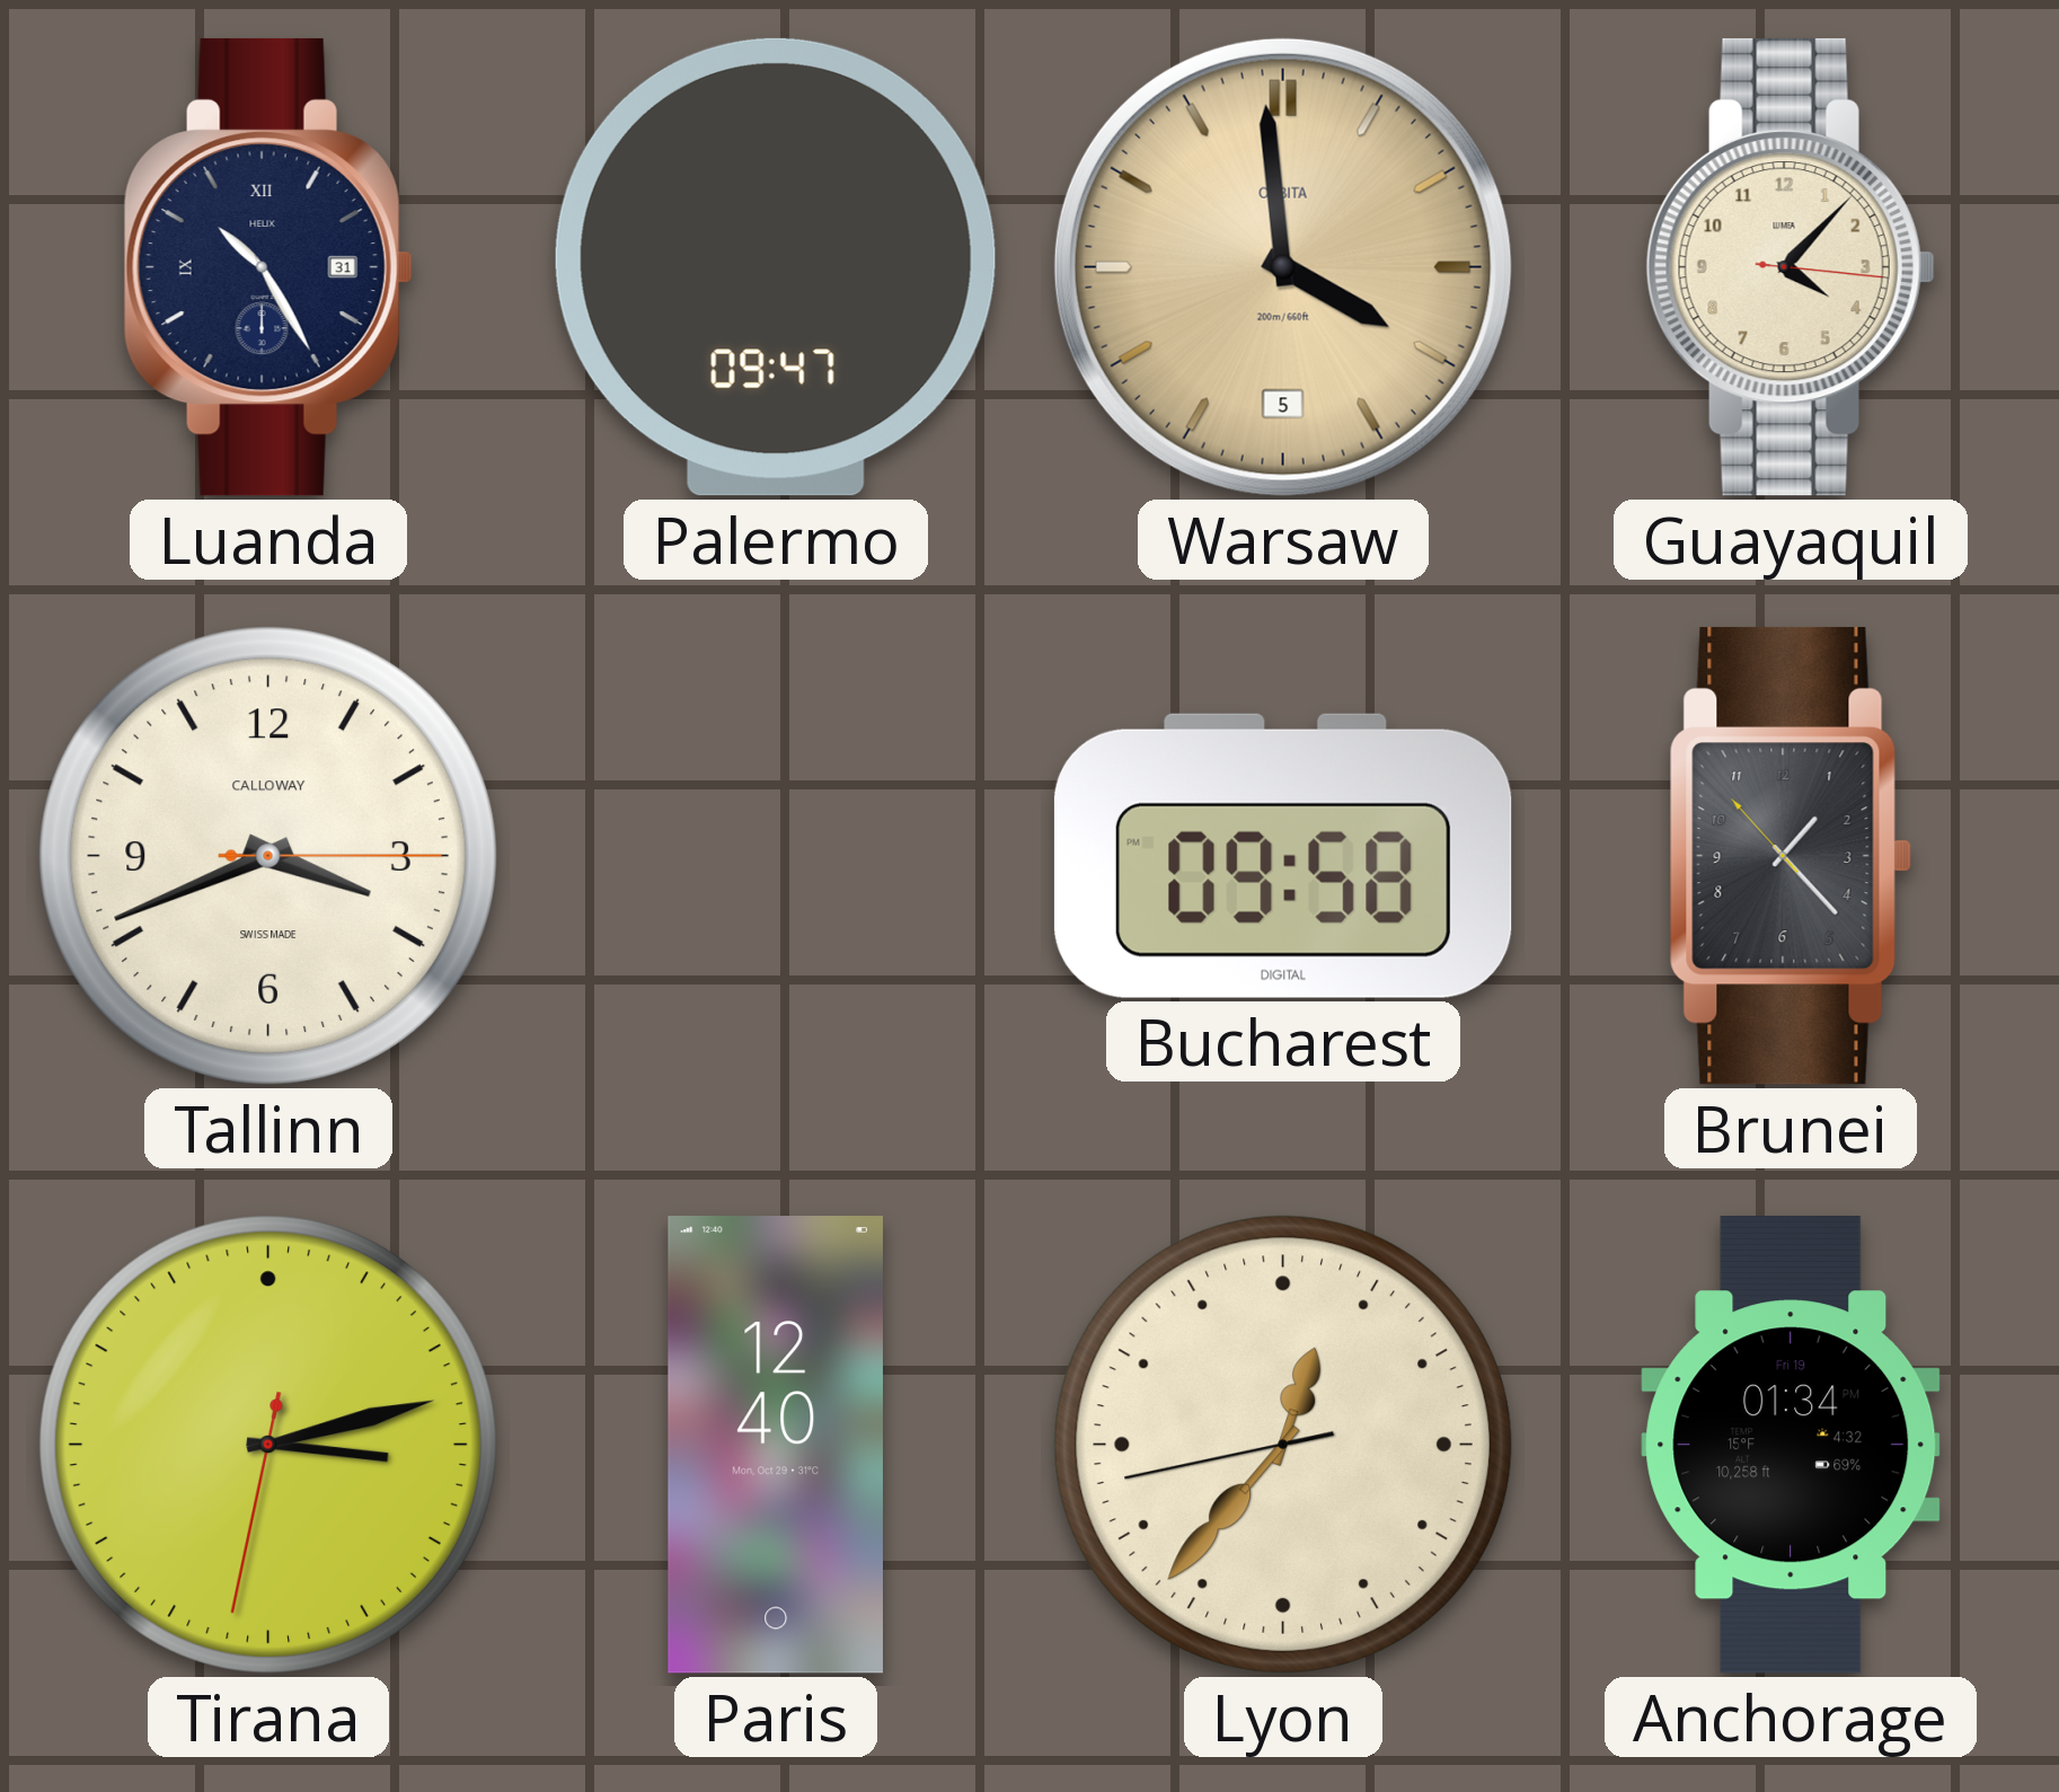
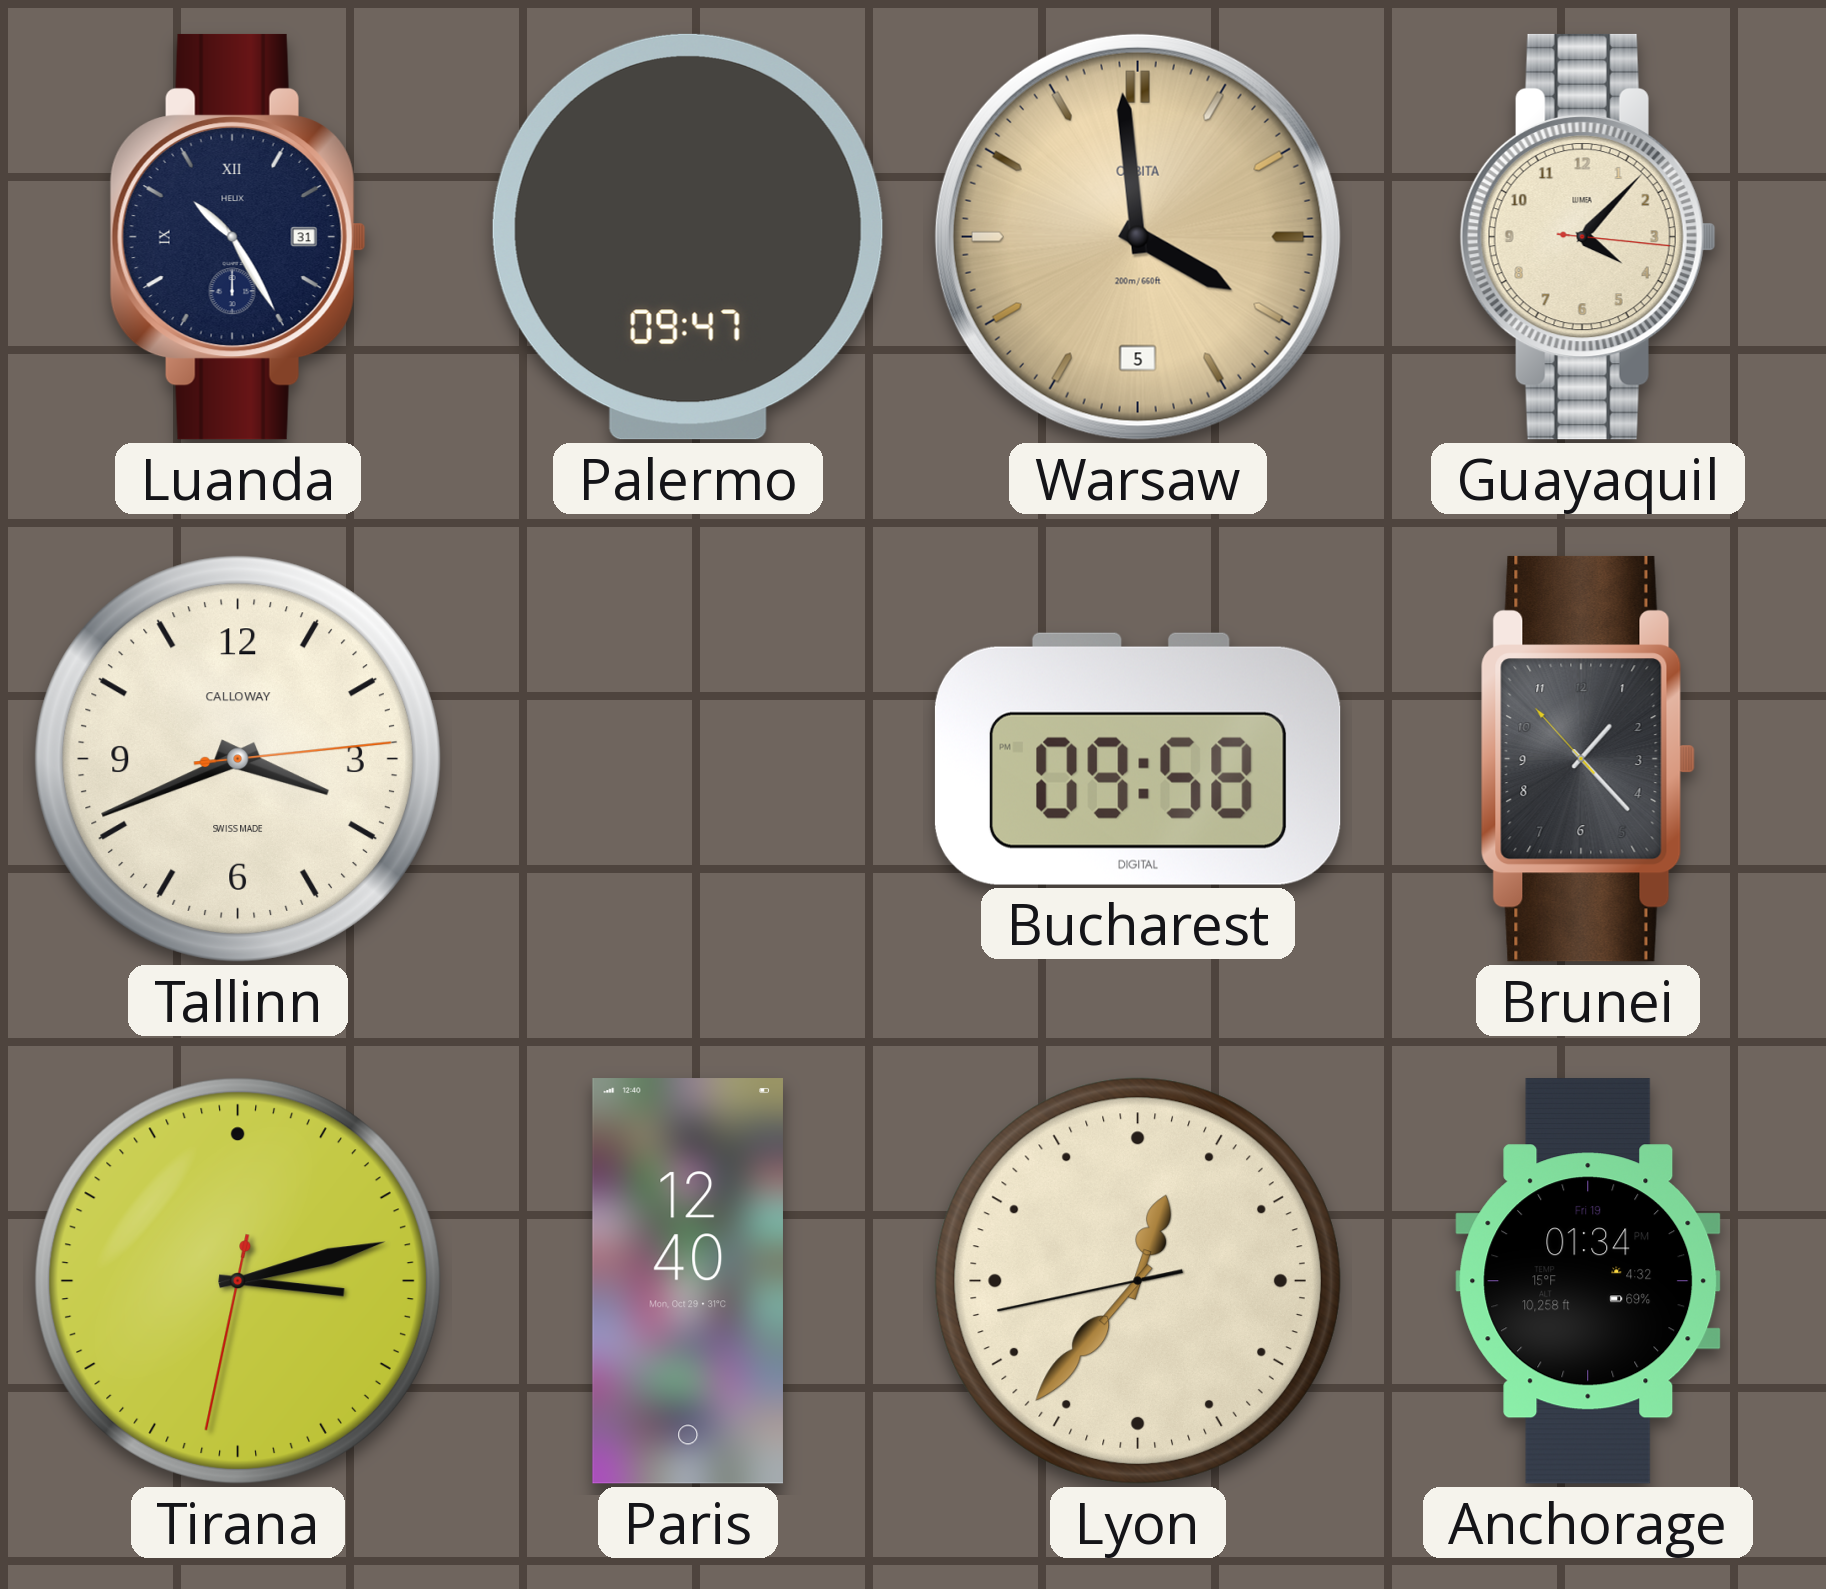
Tallinn: 3:41:15 -> 3:41:14
